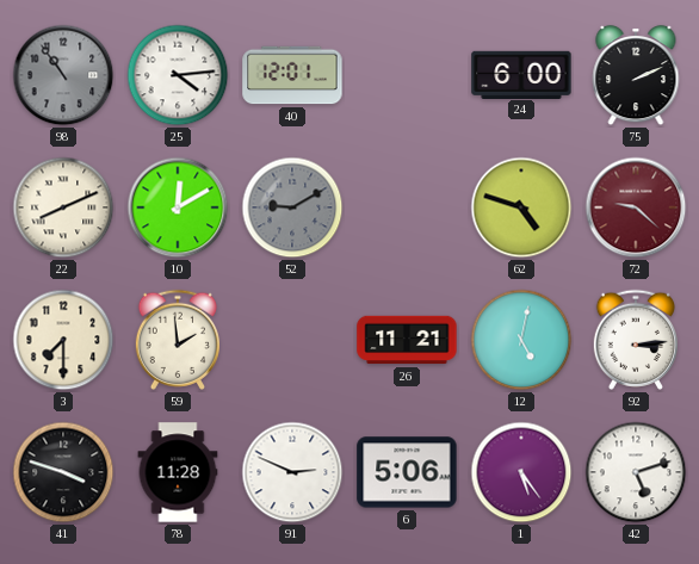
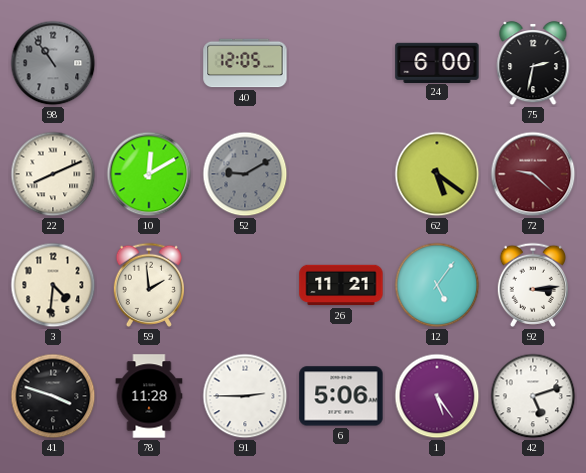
25: 4:14 -> none
40: 12:01 -> 12:05
75: 2:11 -> 2:32
62: 4:48 -> 5:21
3: 7:30 -> 4:31
12: 5:02 -> 5:06
91: 2:49 -> 2:45
